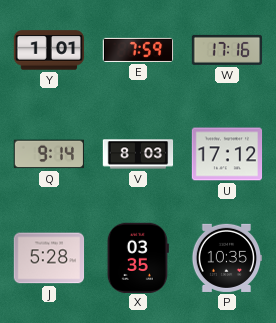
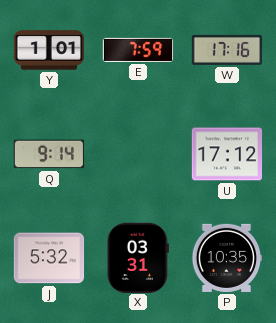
V: 8:03 -> none
J: 5:28 -> 5:32
X: 03:35 -> 03:31
